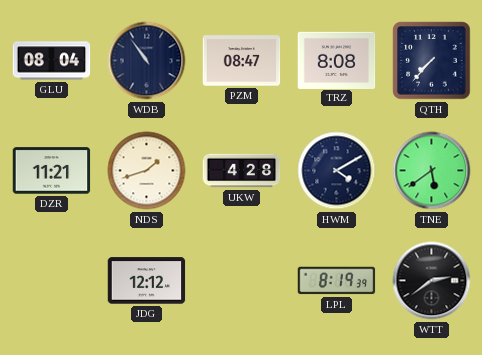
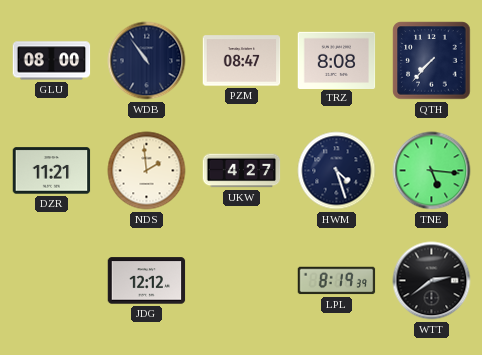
GLU: 08:04 -> 08:00
NDS: 1:42 -> 1:59
UKW: 4:28 -> 4:27
HWM: 4:10 -> 4:27
TNE: 5:39 -> 5:16
